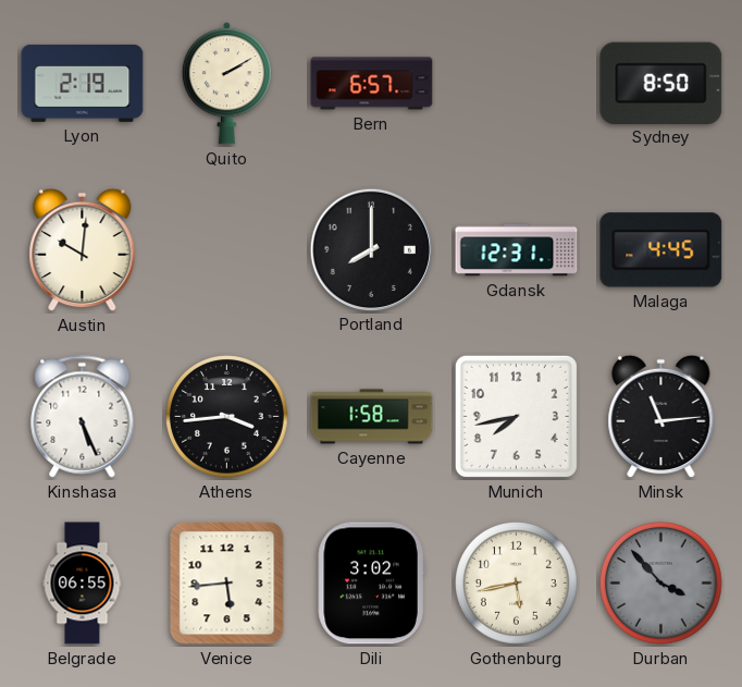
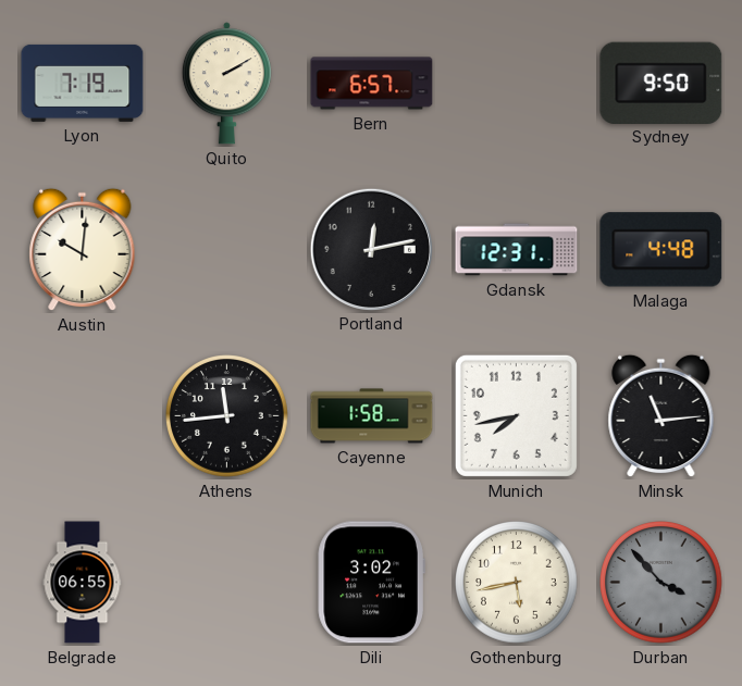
Lyon: 2:19 -> 7:19
Sydney: 8:50 -> 9:50
Portland: 8:00 -> 12:13
Malaga: 4:45 -> 4:48
Kinshasa: 5:26 -> none
Athens: 3:44 -> 11:44
Venice: 5:44 -> none
